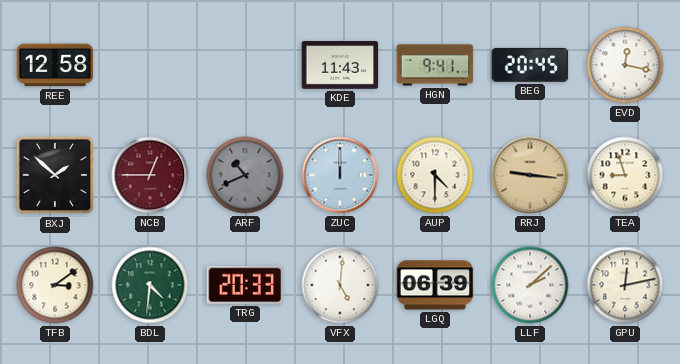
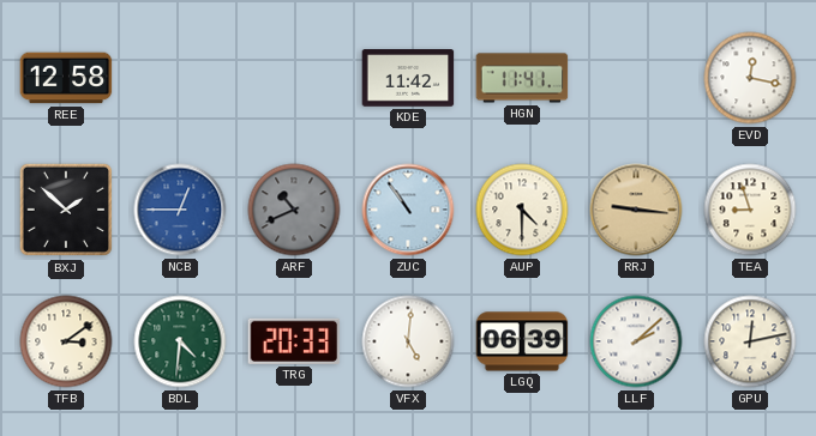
KDE: 11:43 -> 11:42
HGN: 9:41 -> 11:41
BEG: 20:45 -> none
NCB dial: burgundy -> blue
ZUC: 12:00 -> 10:54
